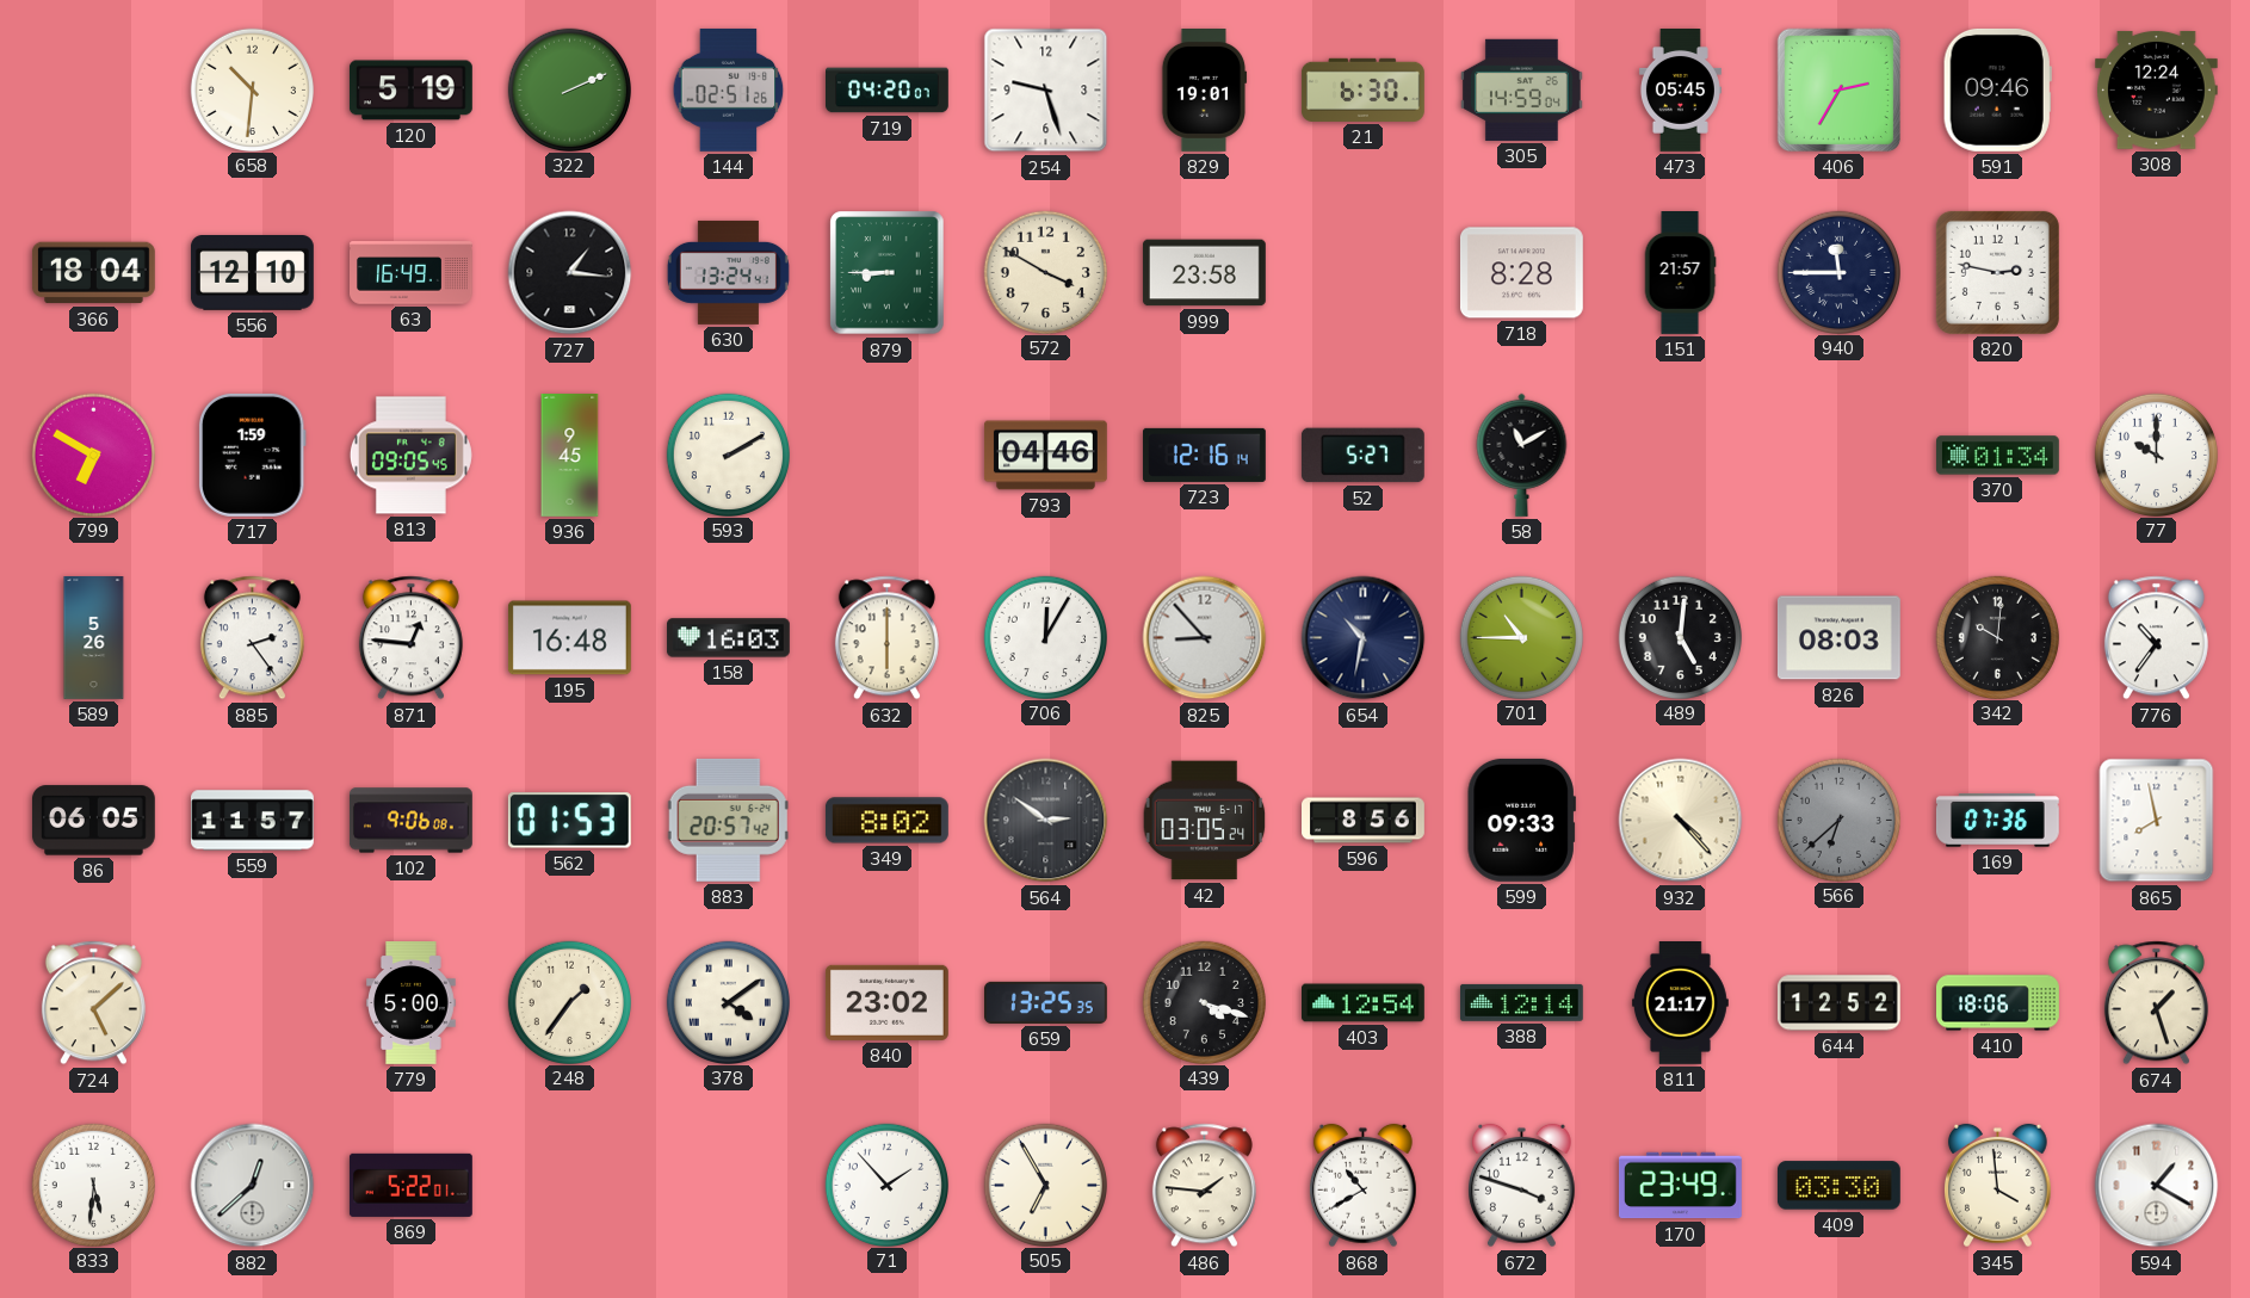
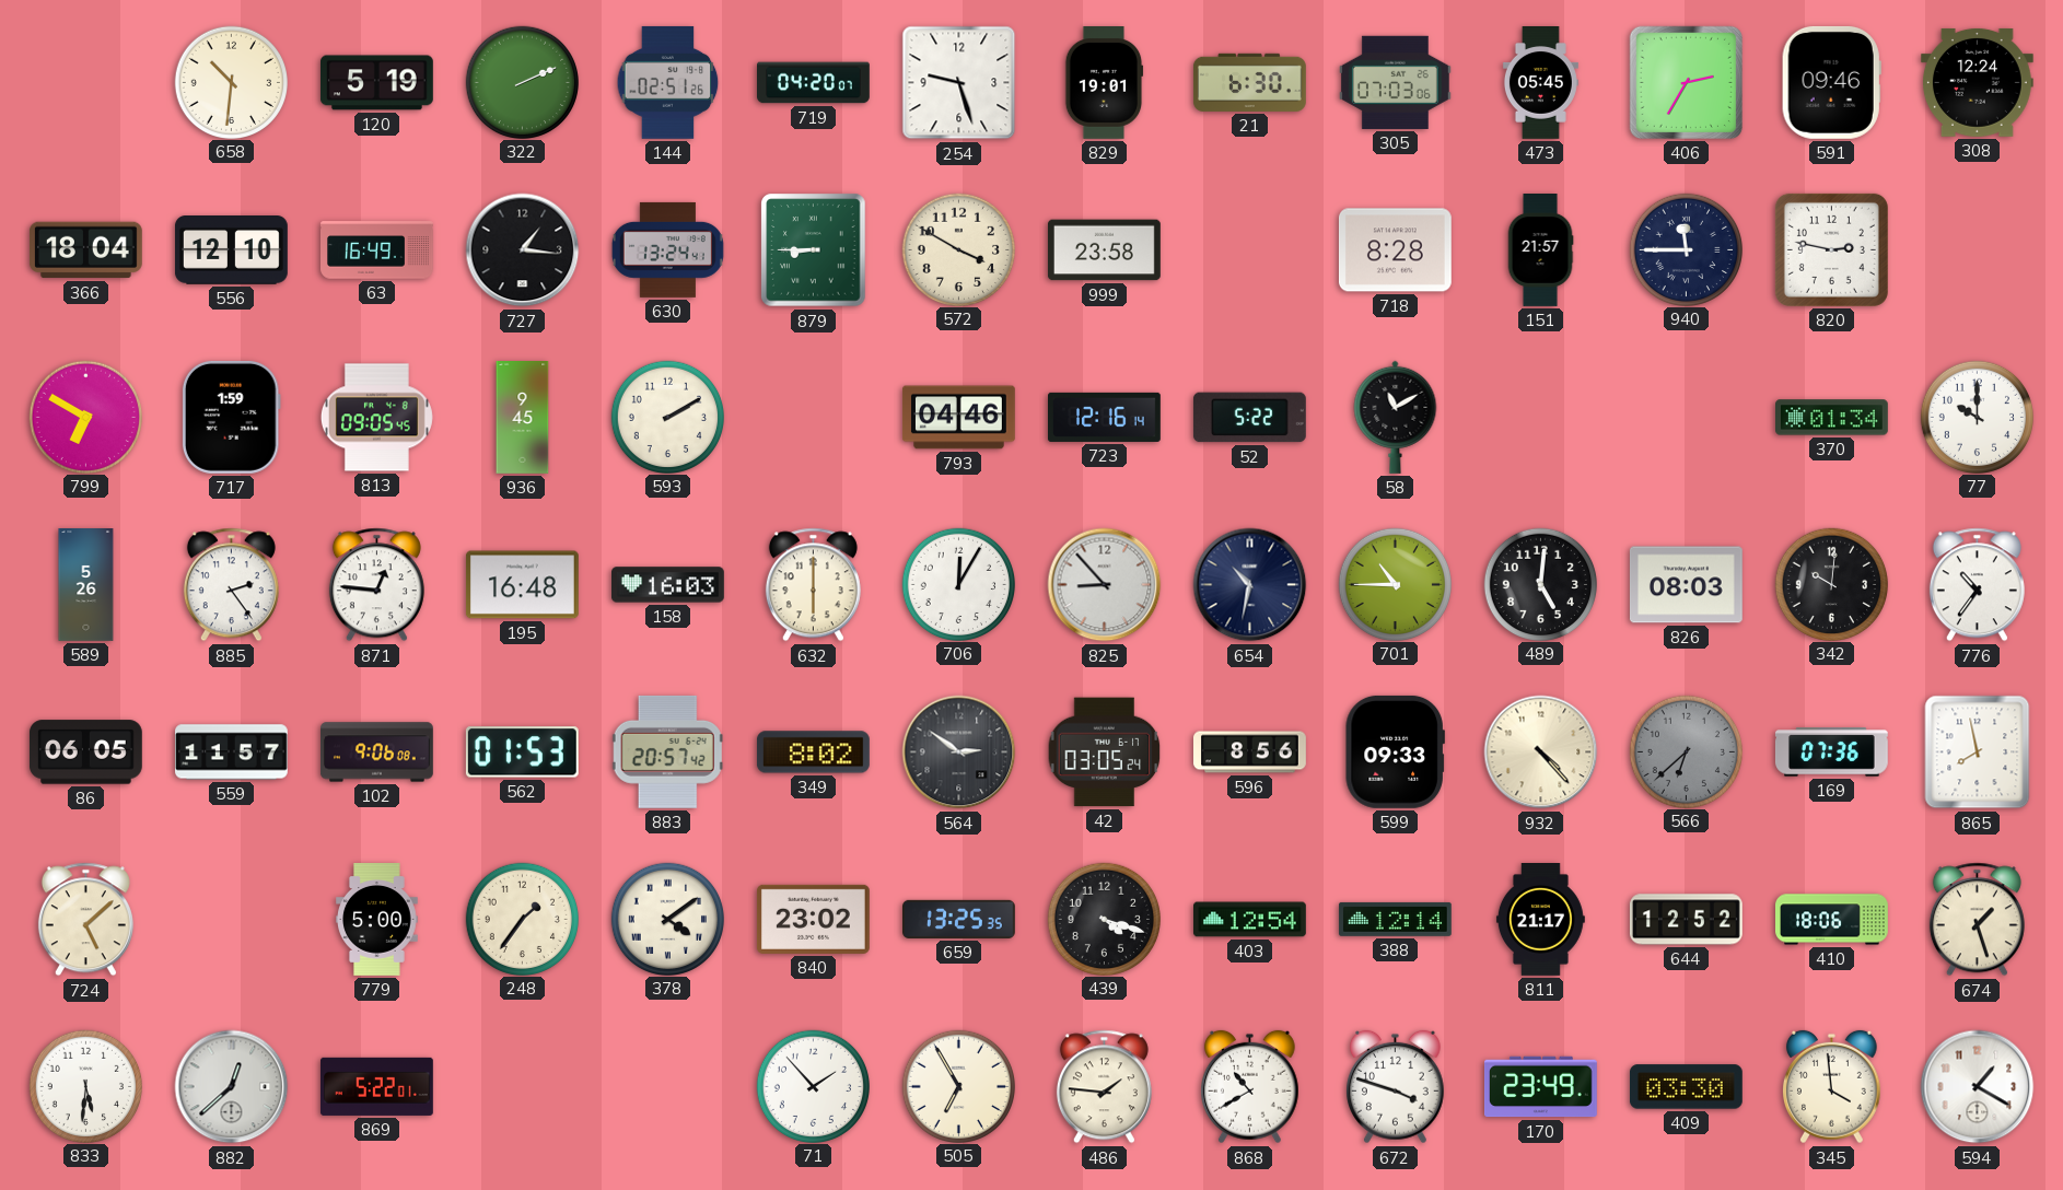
305: 14:59 -> 07:03
52: 5:27 -> 5:22
